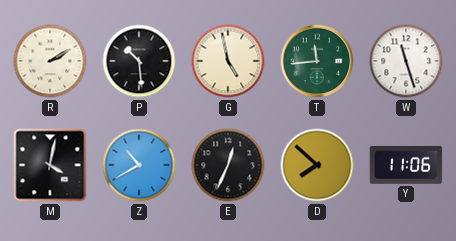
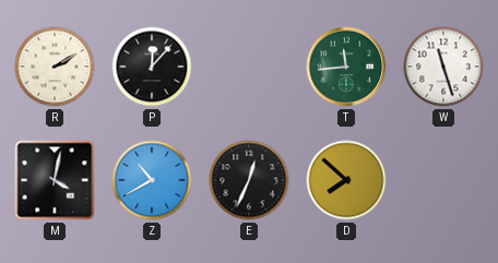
P: 10:29 -> 12:07
G: 4:58 -> none
Y: 11:06 -> none
